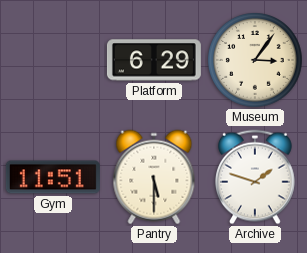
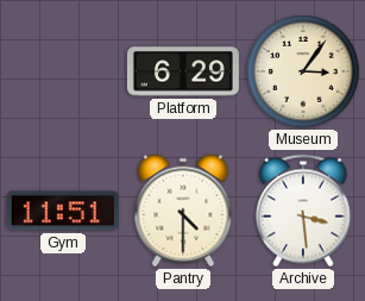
Pantry: 5:30 -> 4:30
Archive: 1:48 -> 3:29
